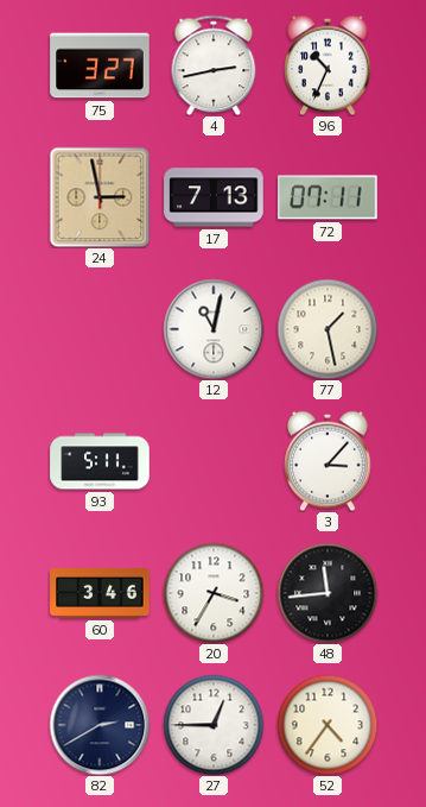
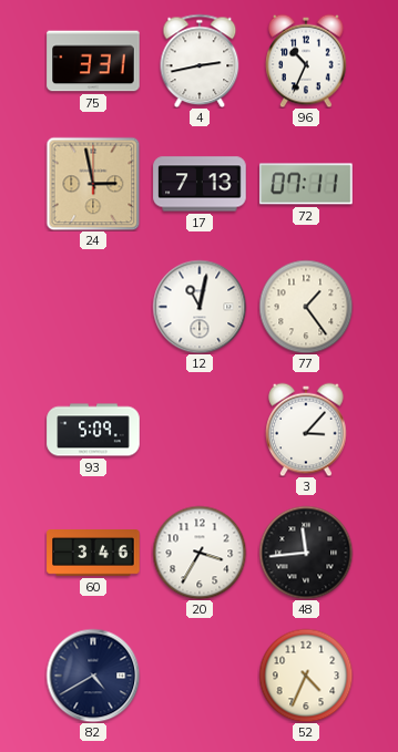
75: 3:27 -> 3:31
77: 1:28 -> 1:24
93: 5:11 -> 5:09
82: 2:40 -> 4:40
27: 12:45 -> none
52: 4:36 -> 4:34
